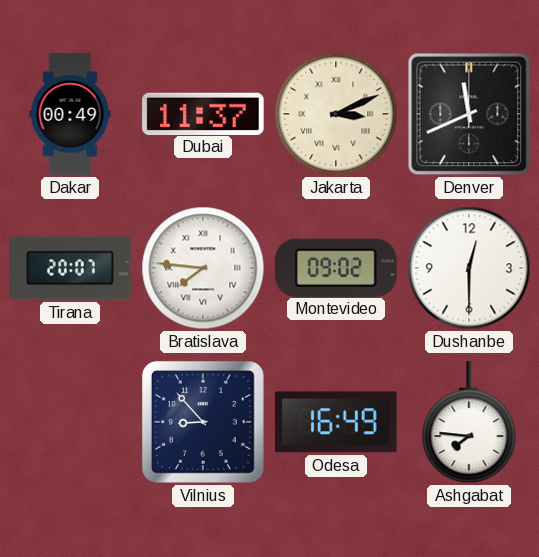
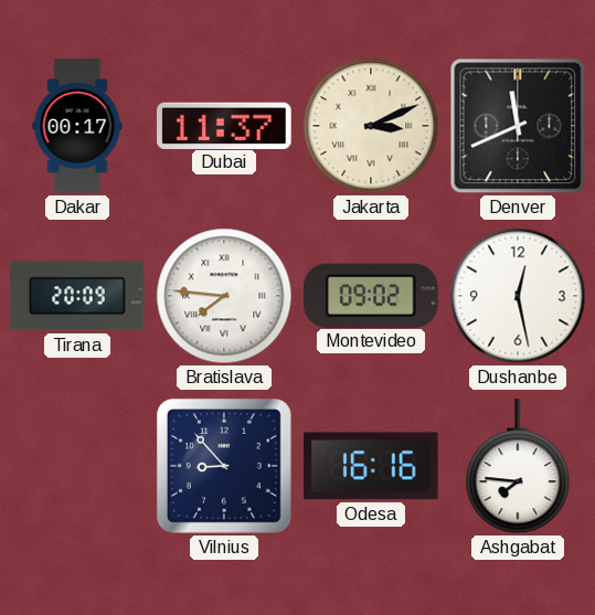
Dakar: 00:49 -> 00:17
Tirana: 20:07 -> 20:09
Dushanbe: 12:30 -> 12:28
Odesa: 16:49 -> 16:16
